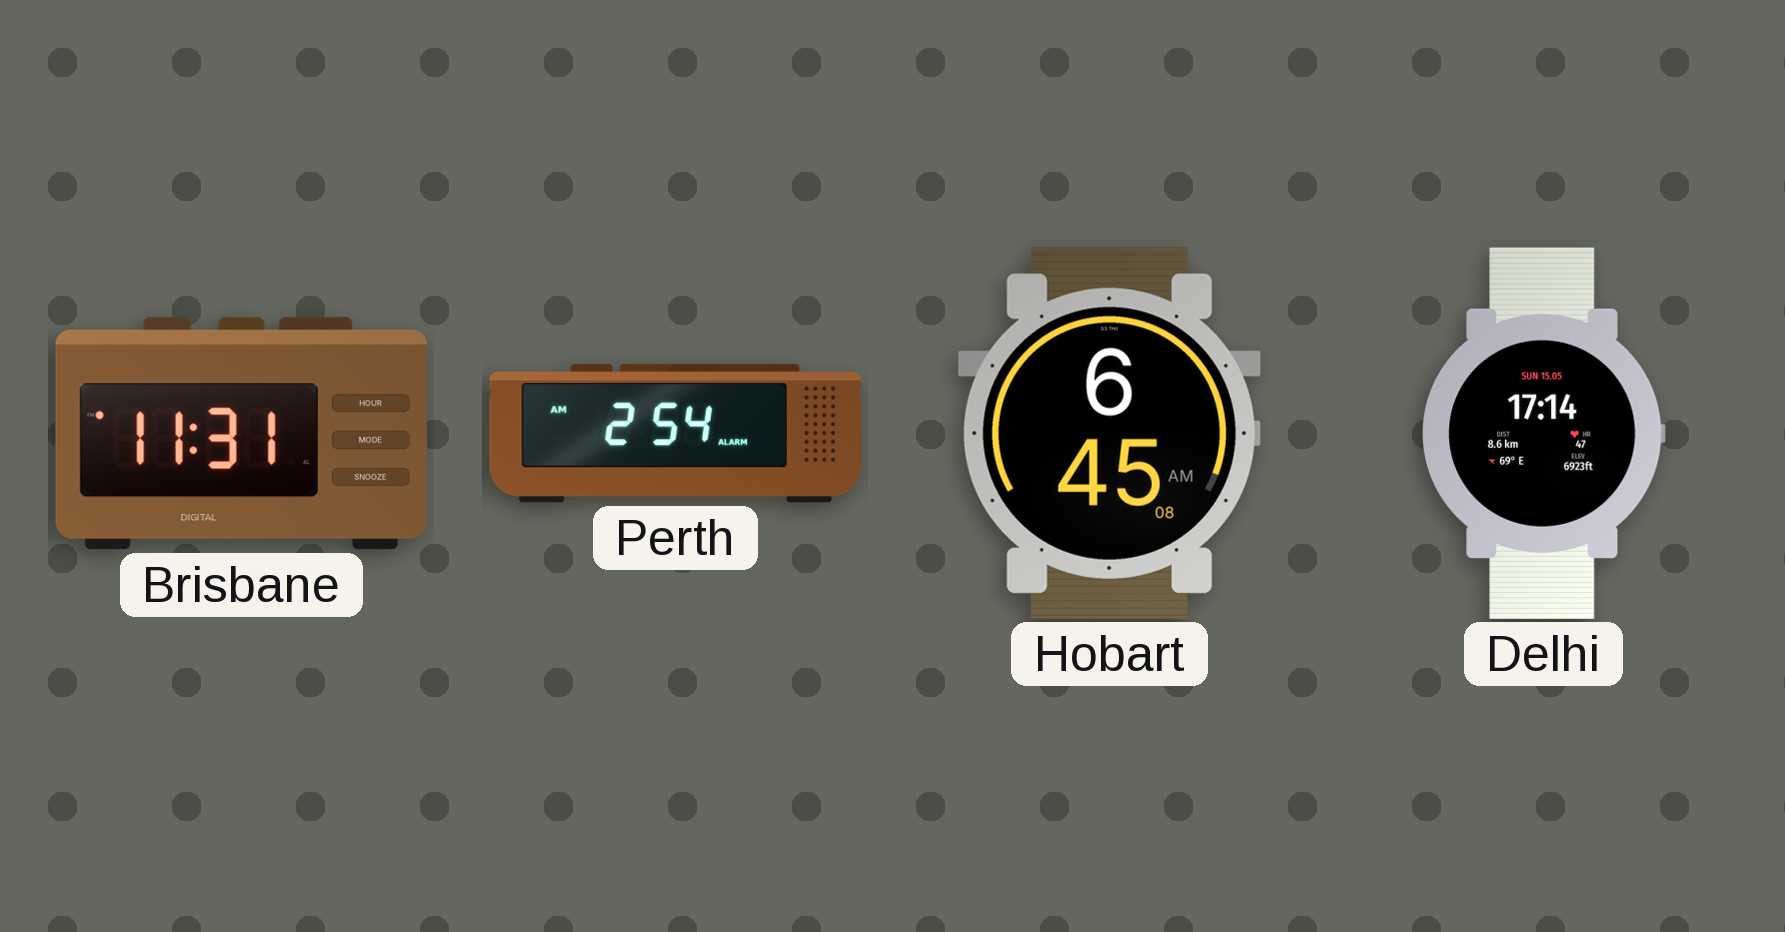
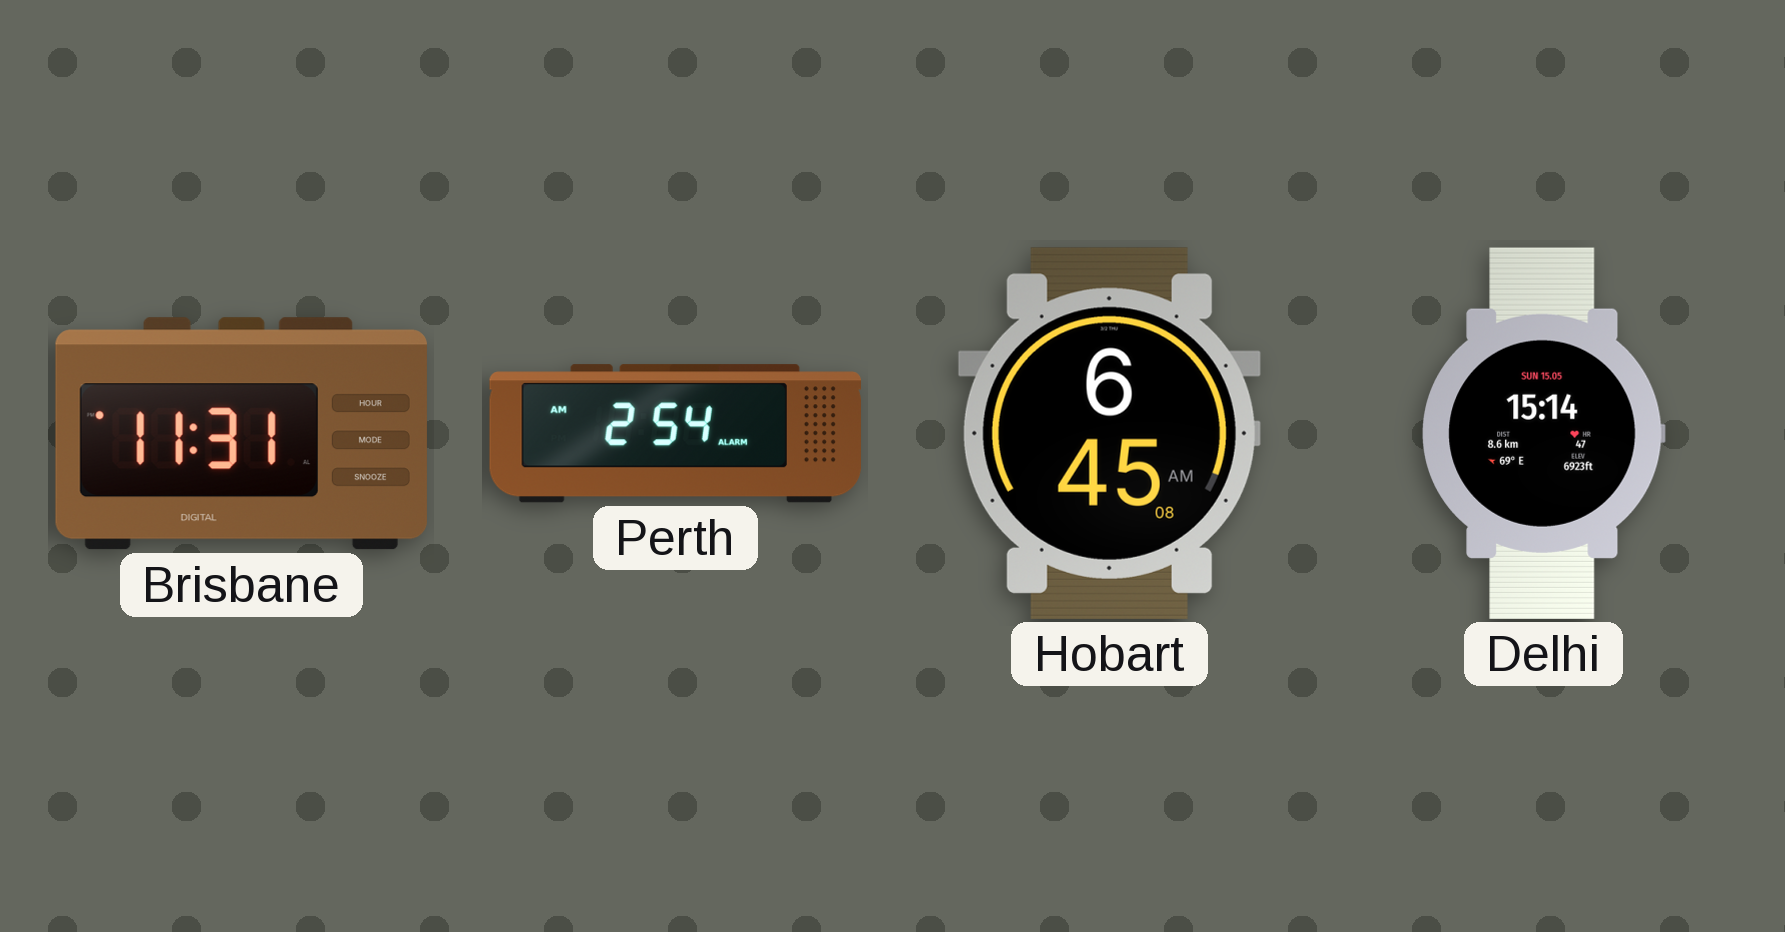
Delhi: 17:14 -> 15:14
